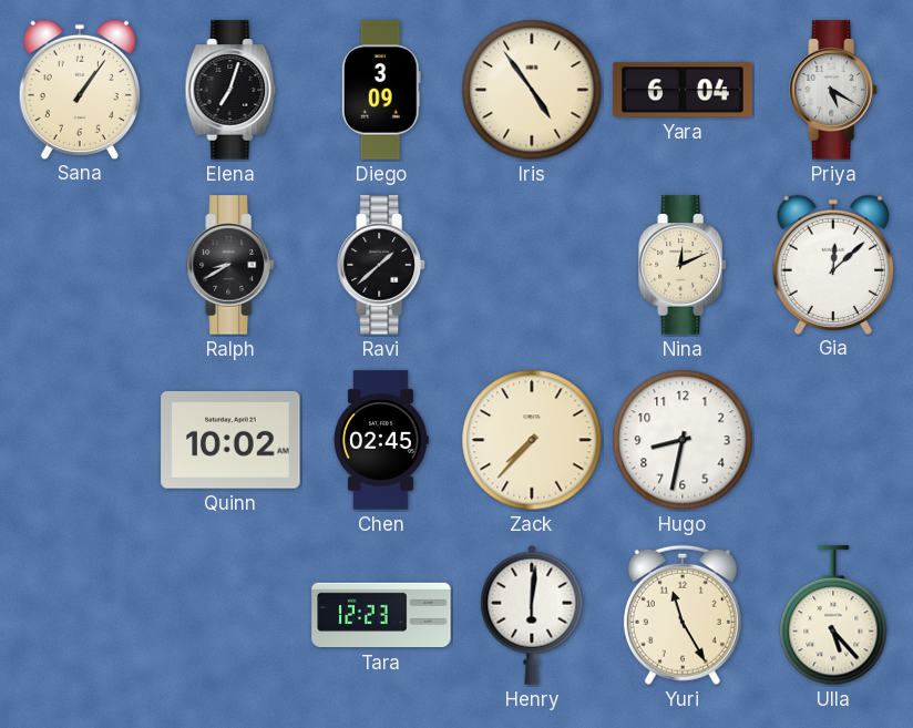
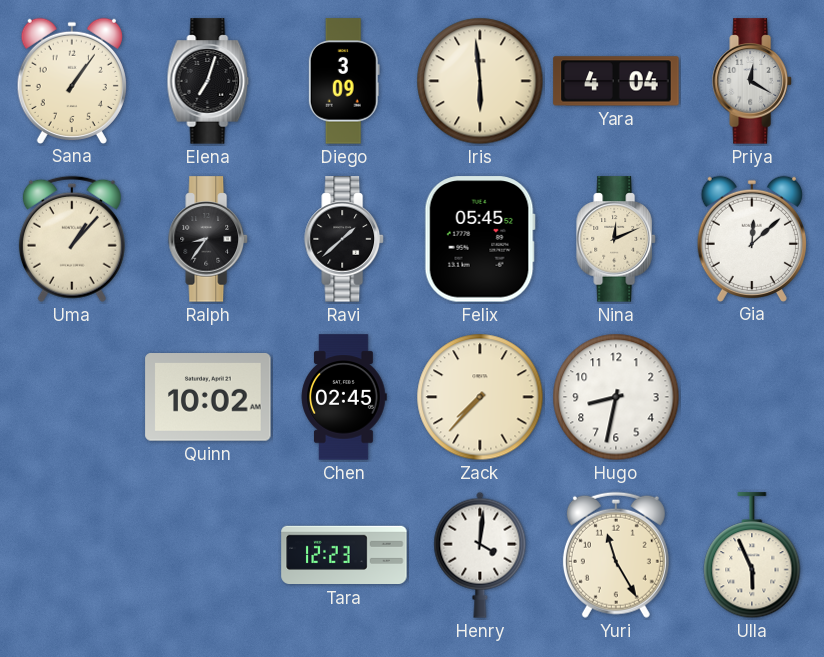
Iris: 4:54 -> 5:59
Yara: 6:04 -> 4:04
Priya: 5:20 -> 12:20
Uma: none -> 1:07
Ralph: 8:40 -> 8:36
Felix: none -> 05:45
Henry: 6:01 -> 4:01
Ulla: 5:23 -> 5:56
